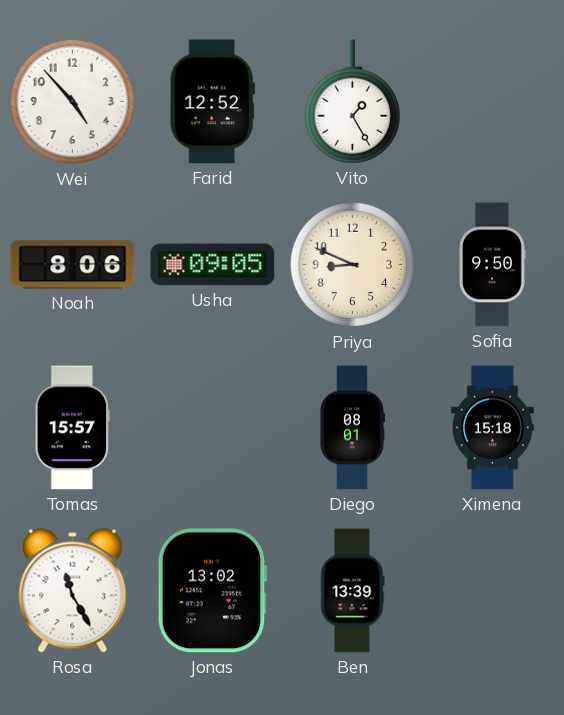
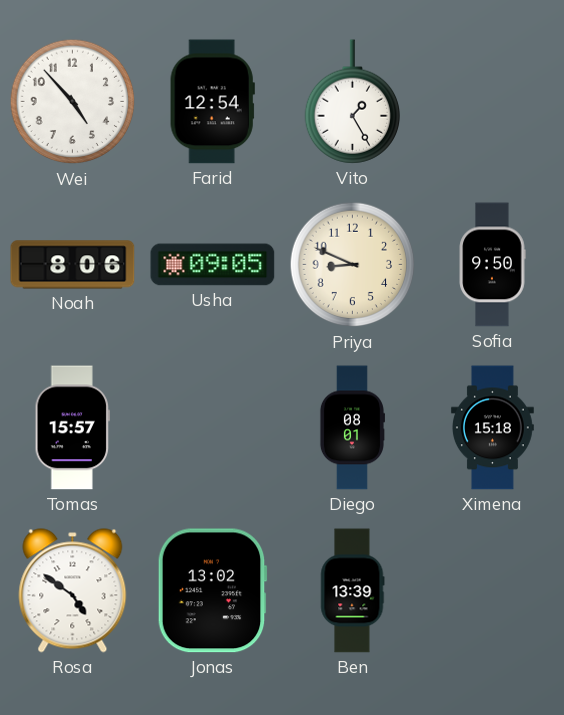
Farid: 12:52 -> 12:54
Rosa: 11:25 -> 4:51
